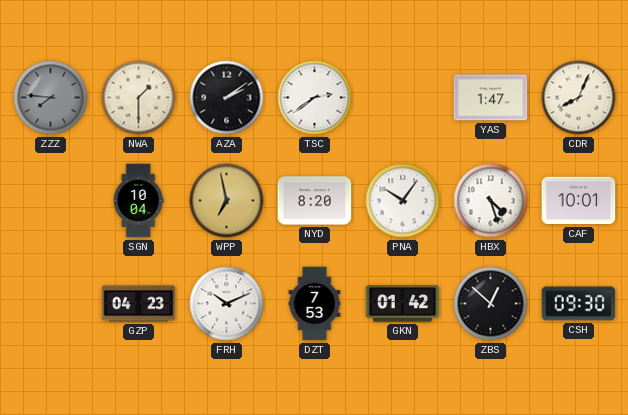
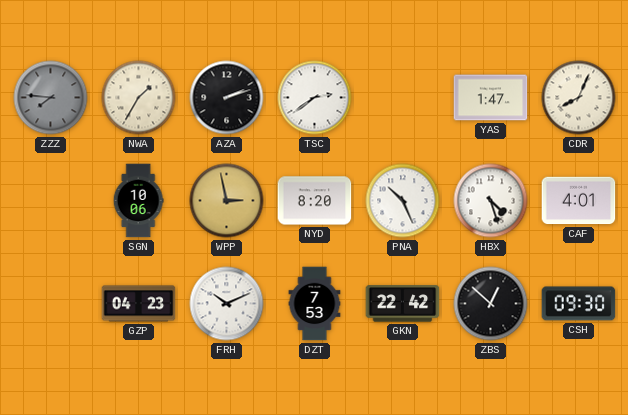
NWA: 1:30 -> 1:35
AZA: 2:09 -> 2:12
SGN: 10:04 -> 10:06
WPP: 6:58 -> 2:58
PNA: 10:06 -> 10:26
CAF: 10:01 -> 4:01
GKN: 01:42 -> 22:42
